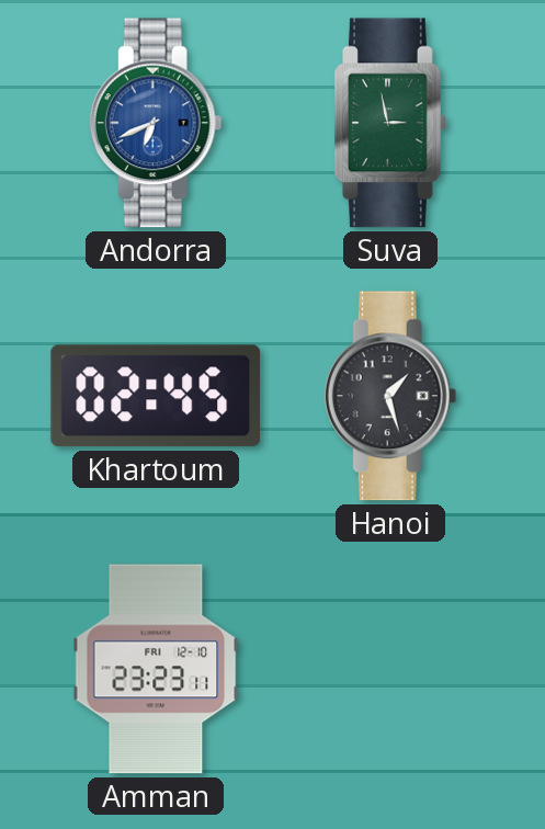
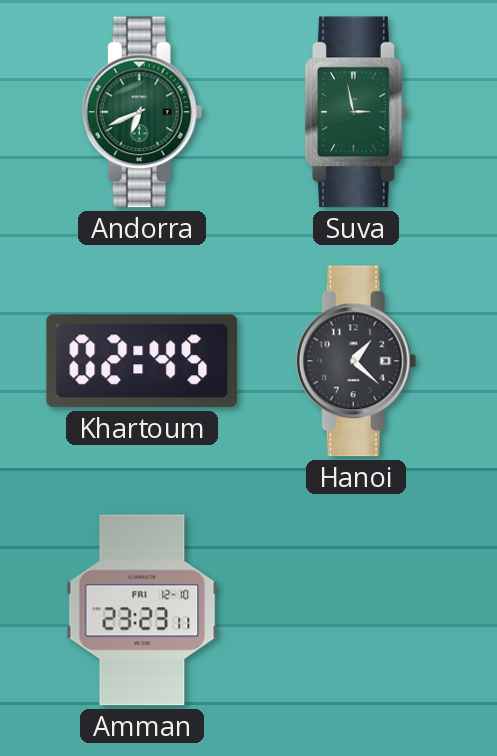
Andorra dial: blue -> green
Hanoi: 1:27 -> 1:22
